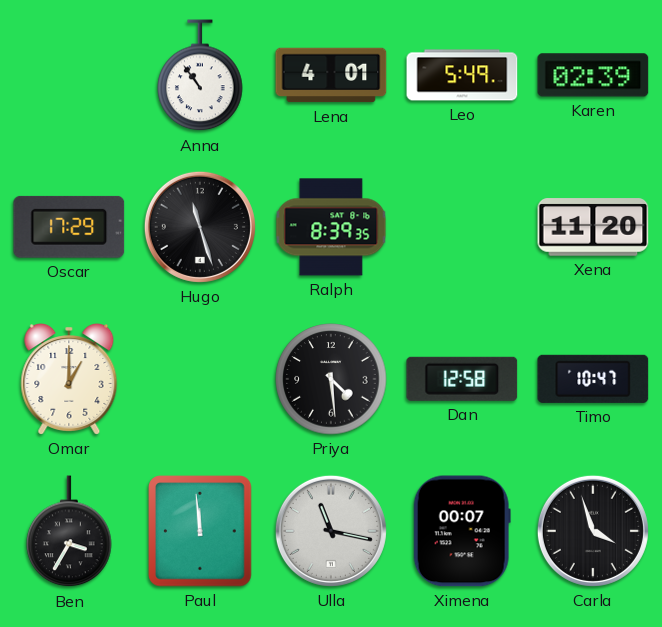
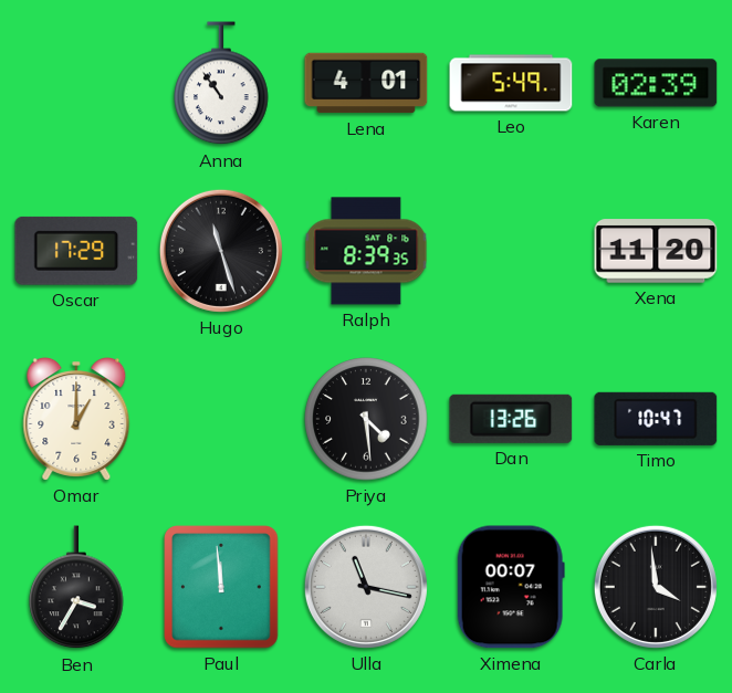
Dan: 12:58 -> 13:26
Carla: 3:57 -> 3:59
